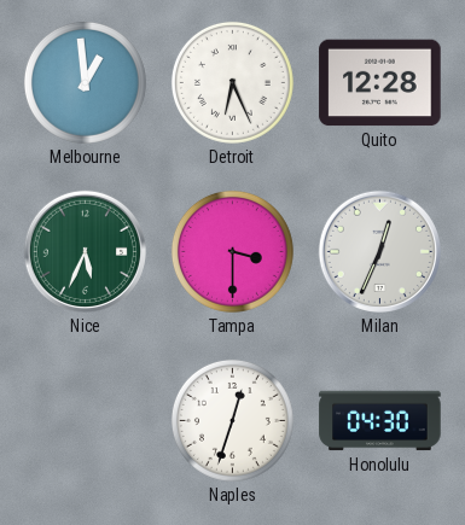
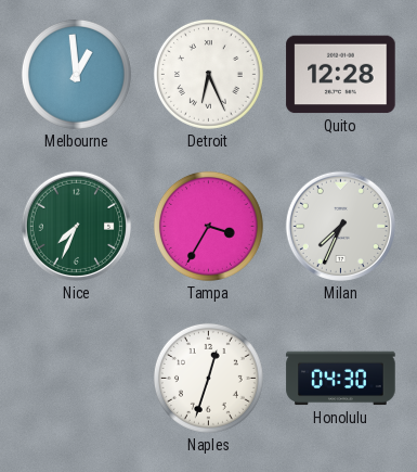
Nice: 5:34 -> 7:34
Tampa: 3:30 -> 3:35
Milan: 12:34 -> 7:34
